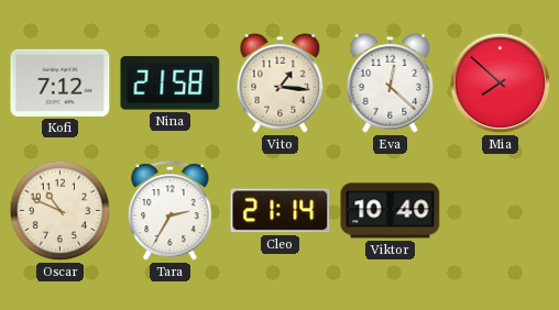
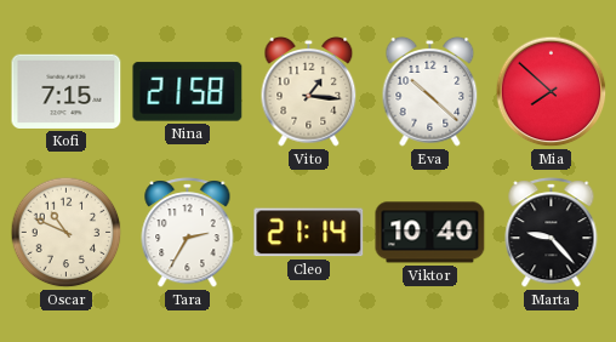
Kofi: 7:12 -> 7:15
Eva: 12:22 -> 10:22
Marta: none -> 9:23
